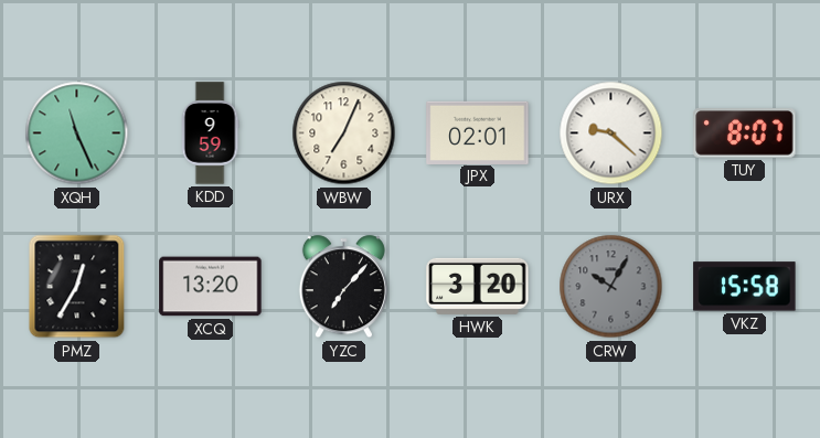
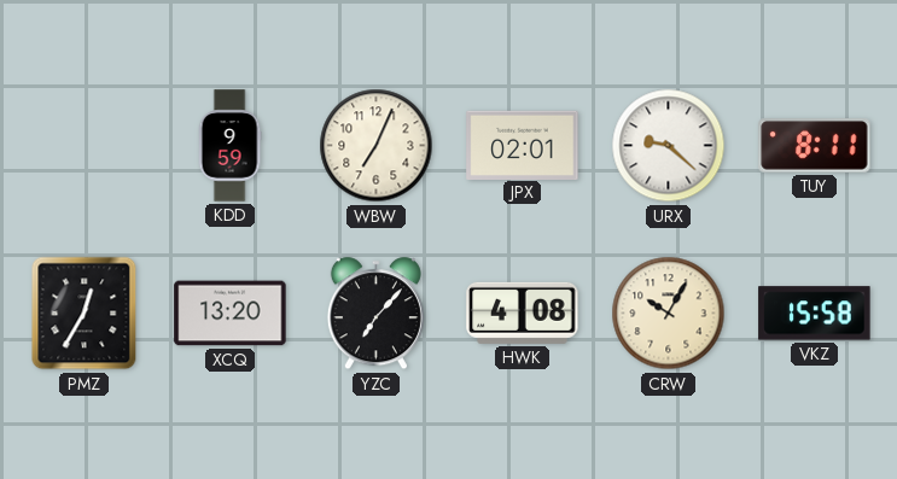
XQH: 11:26 -> none
TUY: 8:07 -> 8:11
HWK: 3:20 -> 4:08
CRW dial: grey -> cream
